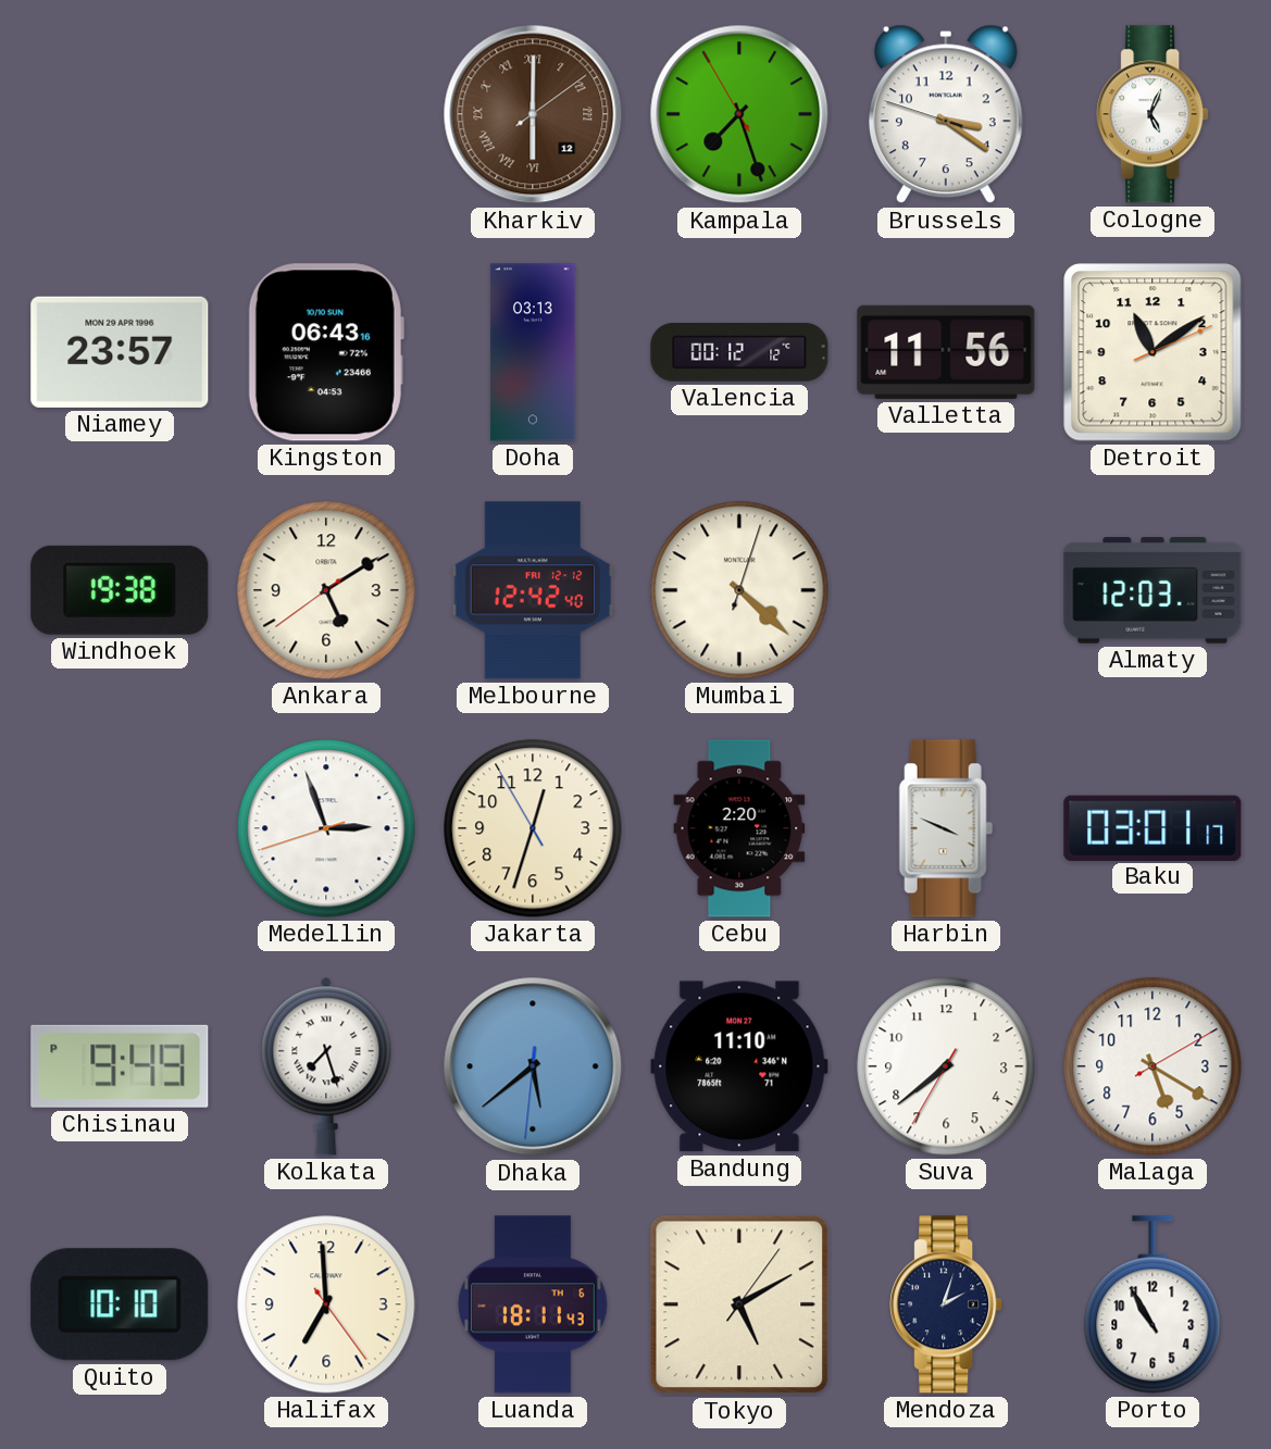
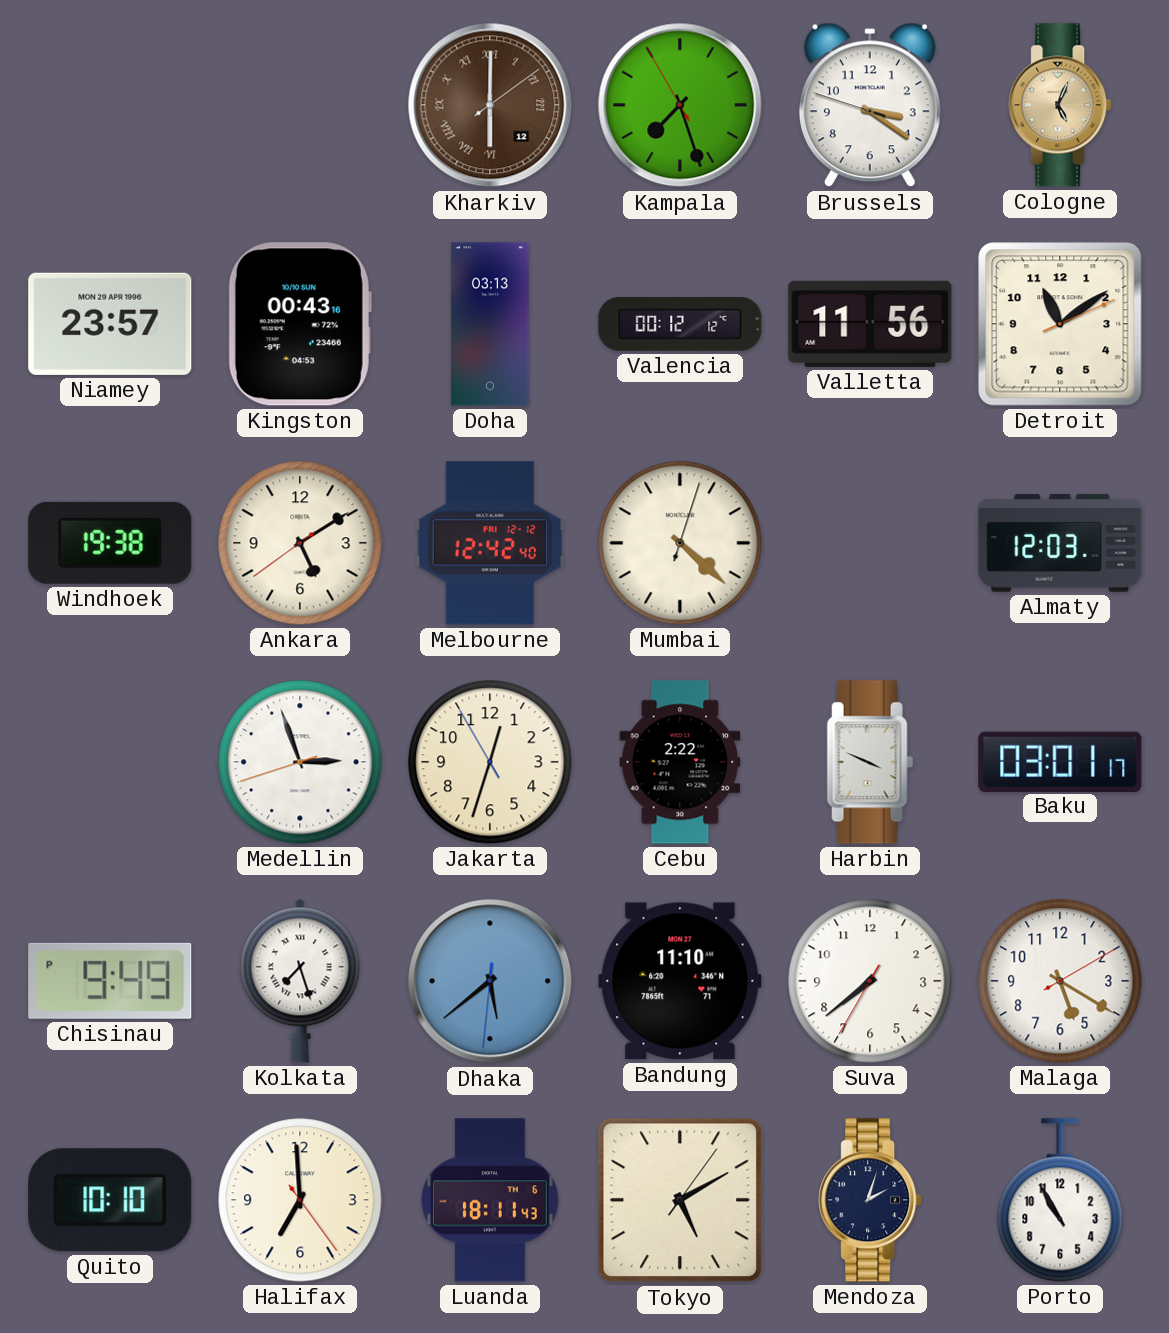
Cologne dial: white -> champagne
Kingston: 06:43 -> 00:43
Cebu: 2:20 -> 2:22
